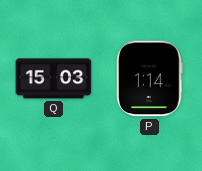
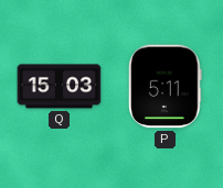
P: 1:14 -> 5:11
